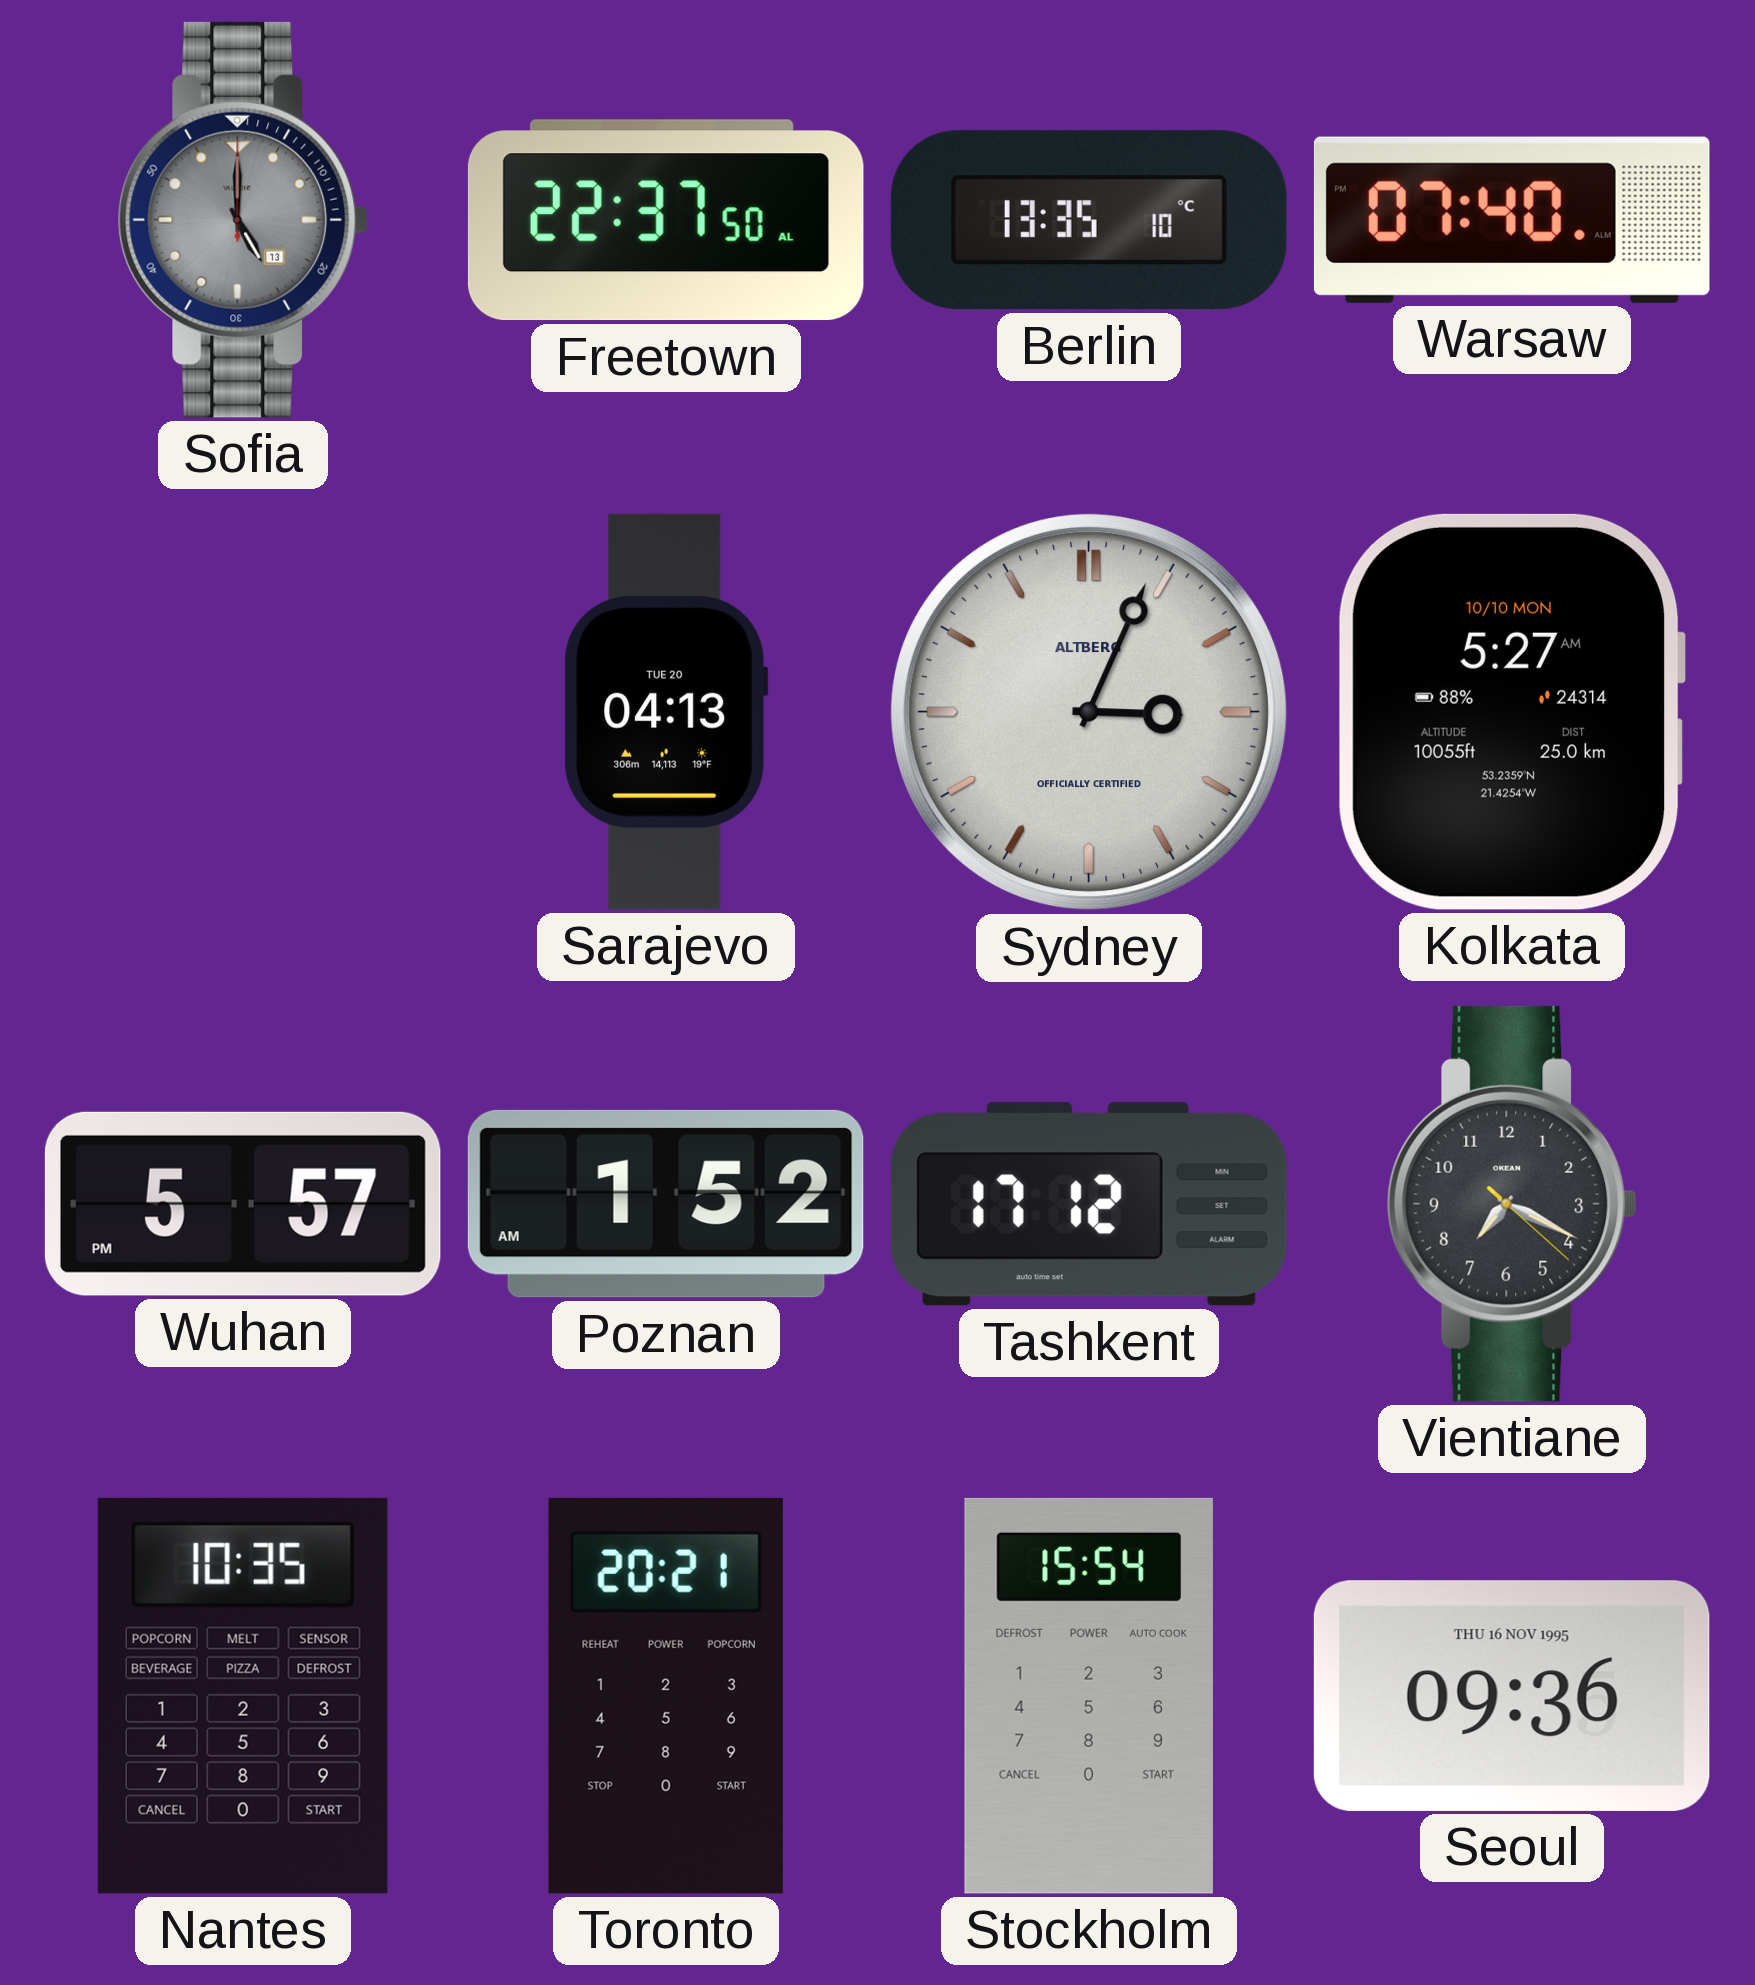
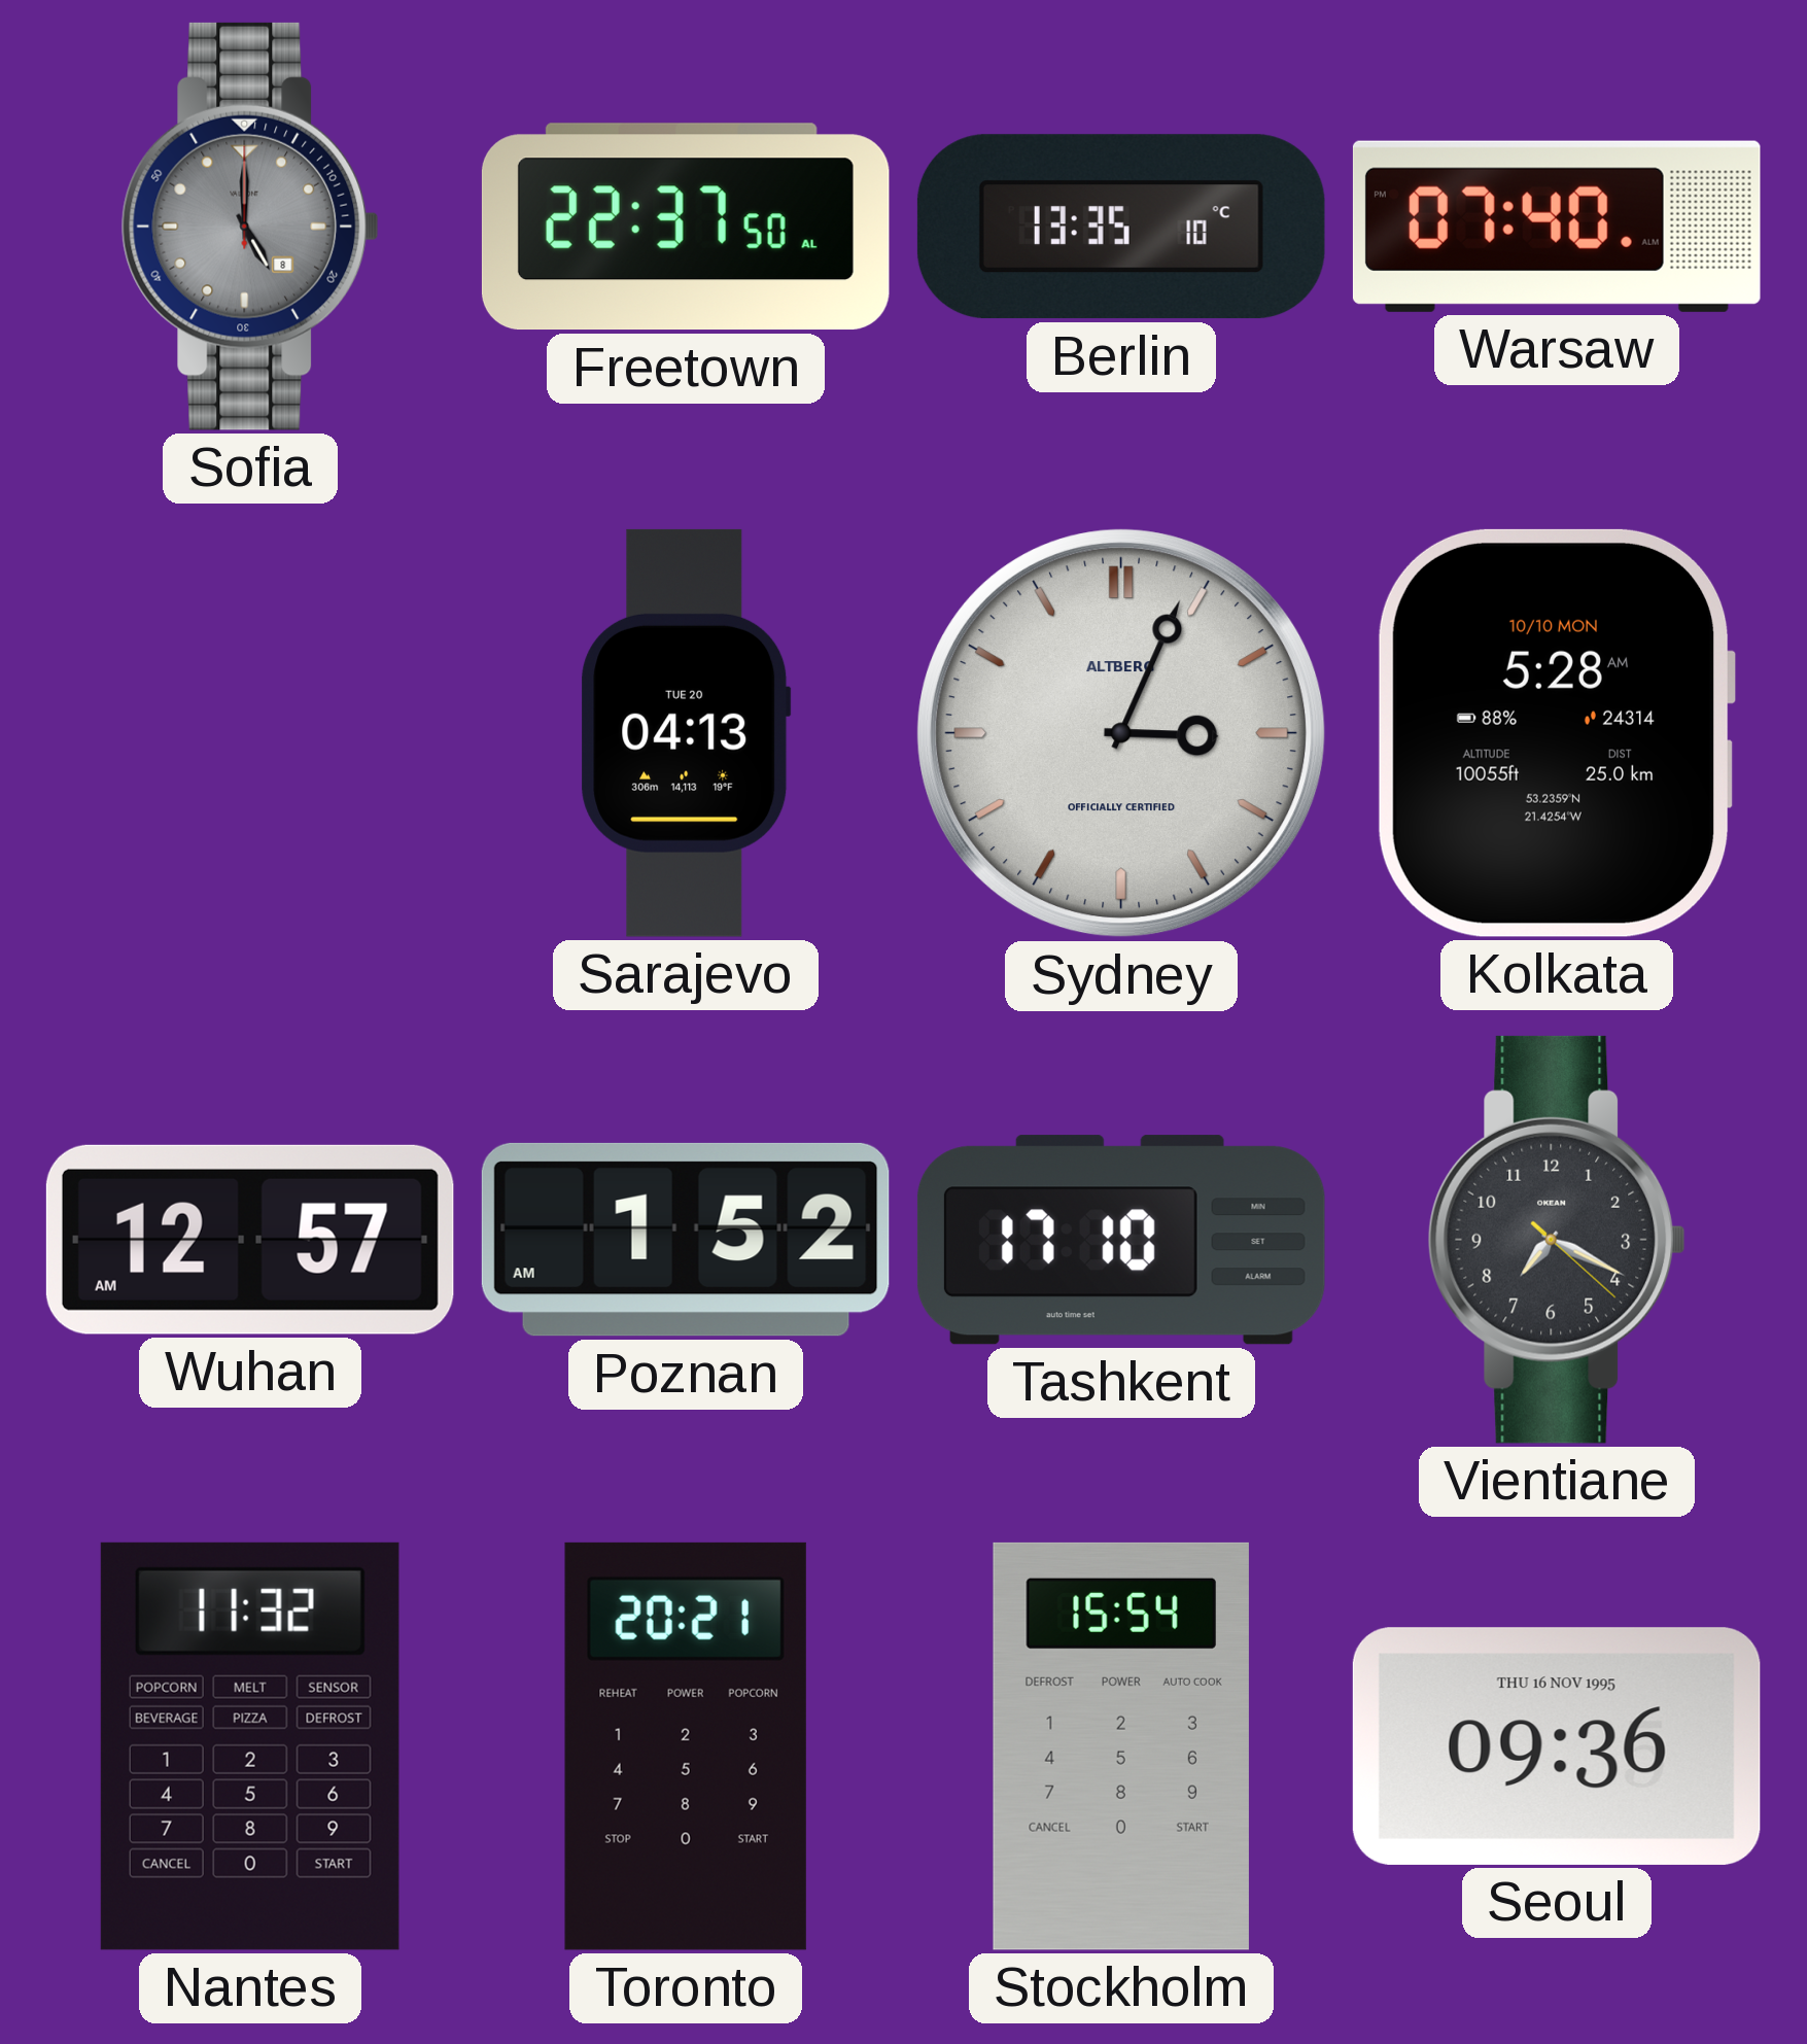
Sofia date: 13 -> 8
Kolkata: 5:27 -> 5:28
Wuhan: 5:57 -> 12:57
Tashkent: 17:12 -> 17:10
Nantes: 10:35 -> 11:32
